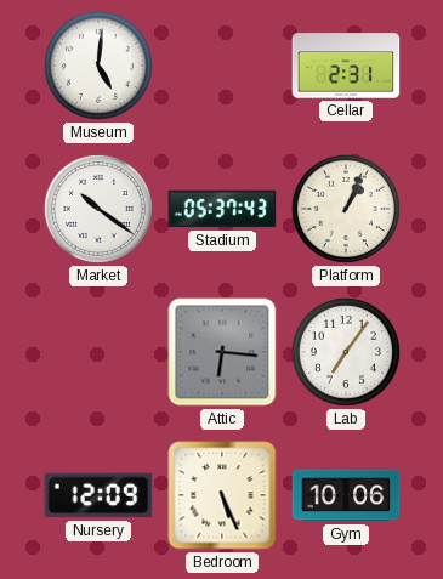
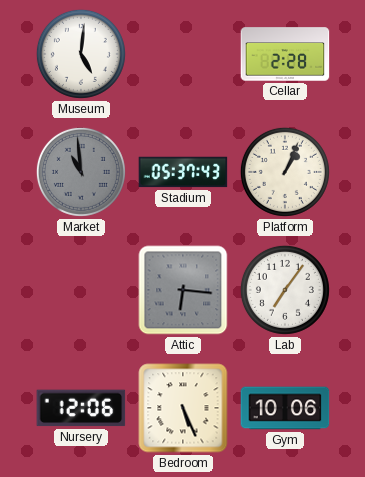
Cellar: 2:31 -> 2:28
Market: 10:21 -> 10:59
Market dial: white -> grey
Nursery: 12:09 -> 12:06
